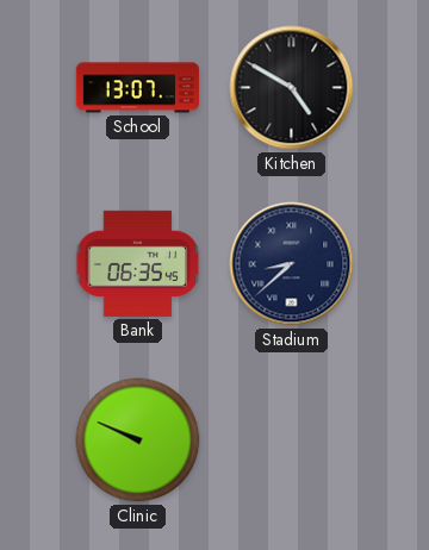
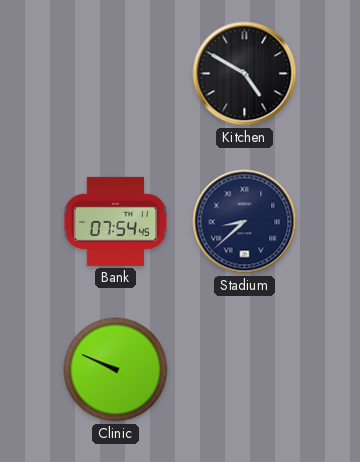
School: 13:07 -> none
Bank: 06:35 -> 07:54
